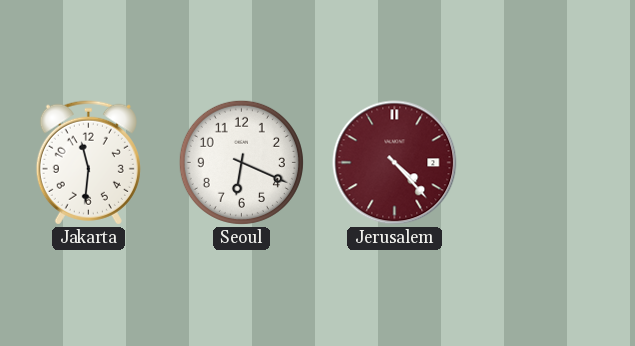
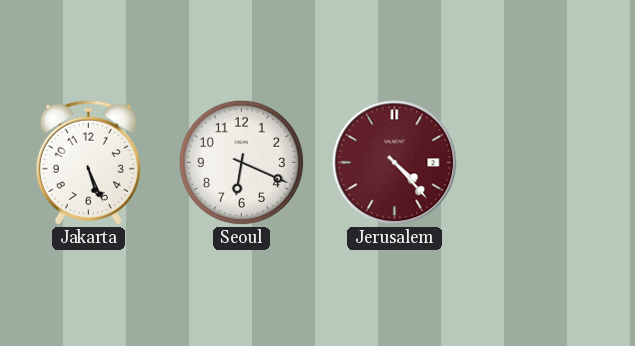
Jakarta: 11:31 -> 5:26
